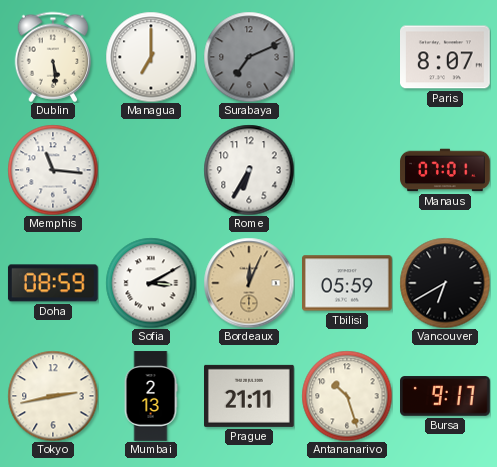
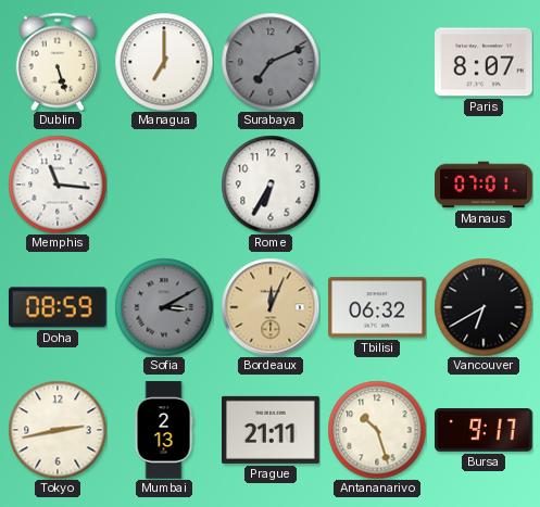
Dublin: 5:29 -> 5:27
Sofia dial: white -> grey
Tbilisi: 05:59 -> 06:32
